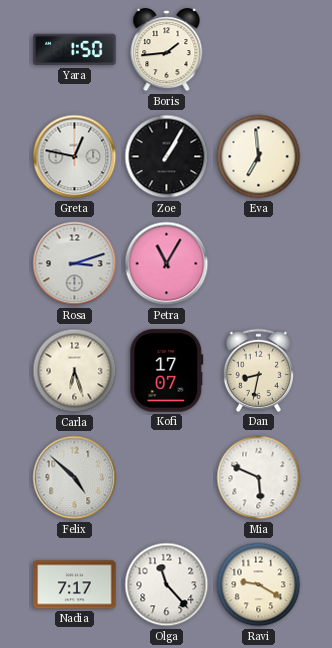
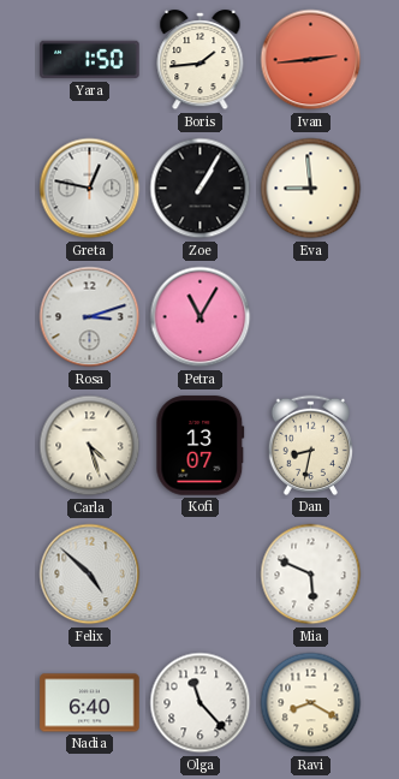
Ivan: none -> 2:44
Eva: 6:59 -> 8:59
Carla: 6:27 -> 4:27
Kofi: 17:07 -> 13:07
Nadia: 7:17 -> 6:40
Ravi: 9:20 -> 8:20
